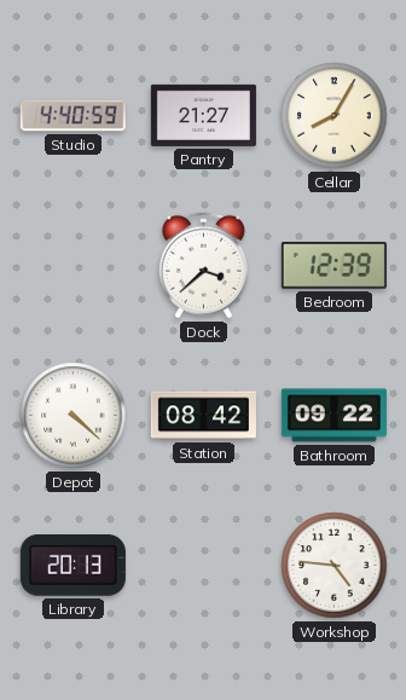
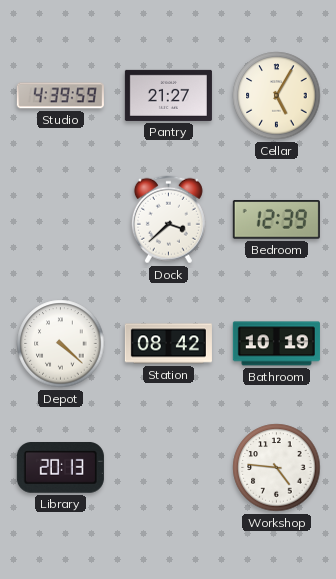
Studio: 4:40 -> 4:39
Cellar: 8:05 -> 5:05
Bathroom: 09:22 -> 10:19
